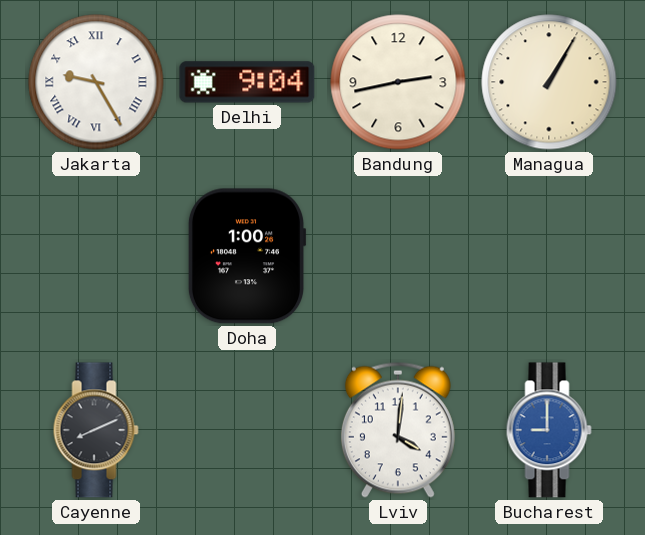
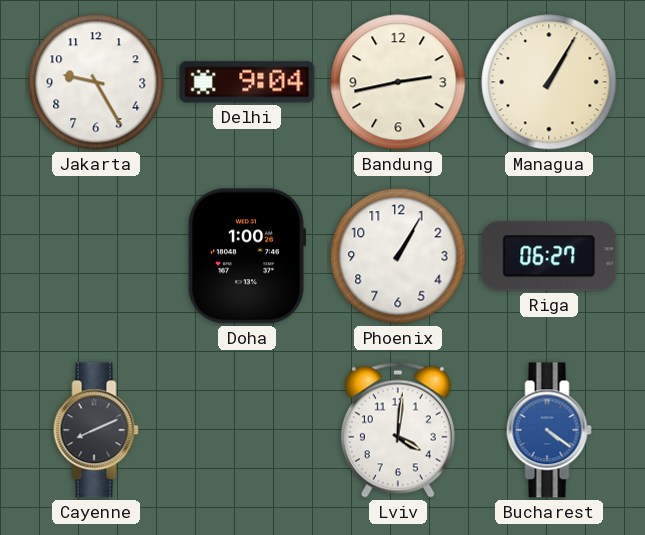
Jakarta numerals: Roman -> Arabic
Phoenix: none -> 1:05
Riga: none -> 06:27
Bucharest: 9:00 -> 4:21
